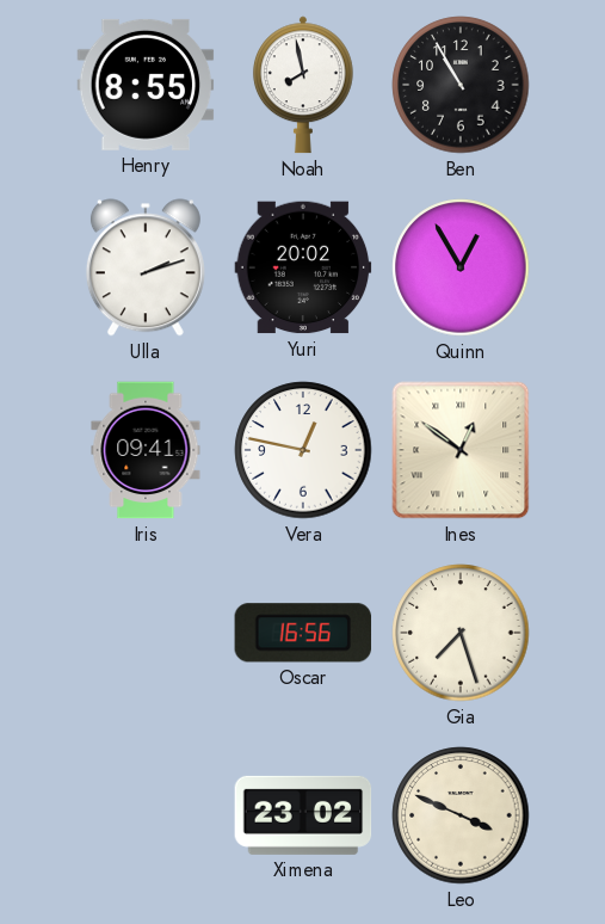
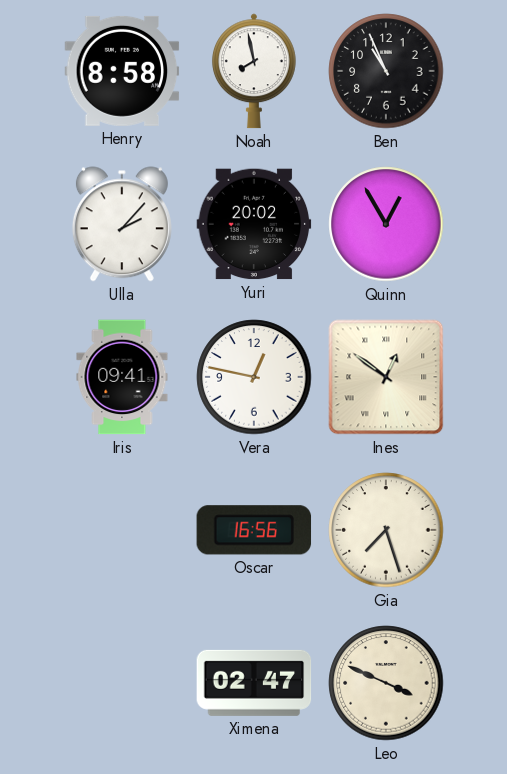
Henry: 8:55 -> 8:58
Ben: 10:55 -> 10:56
Ulla: 2:12 -> 2:07
Ximena: 23:02 -> 02:47
